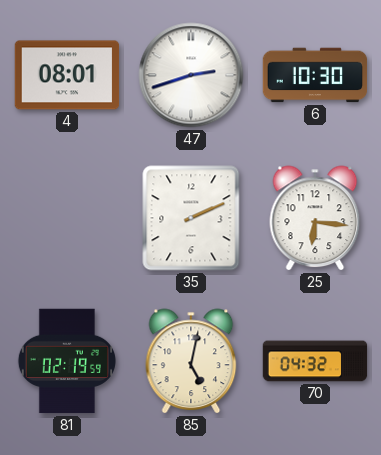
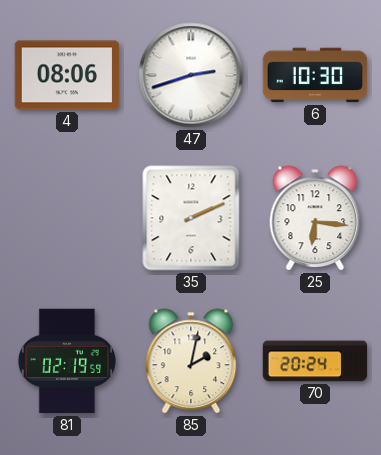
4: 08:01 -> 08:06
85: 5:02 -> 2:02
70: 04:32 -> 20:24
